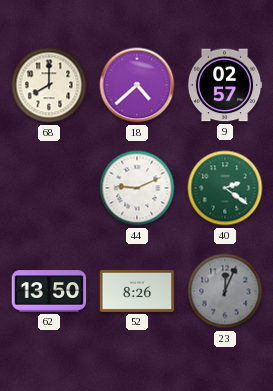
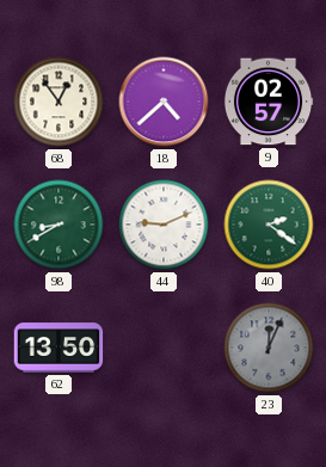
68: 8:00 -> 12:54
98: none -> 8:40
52: 8:26 -> none
